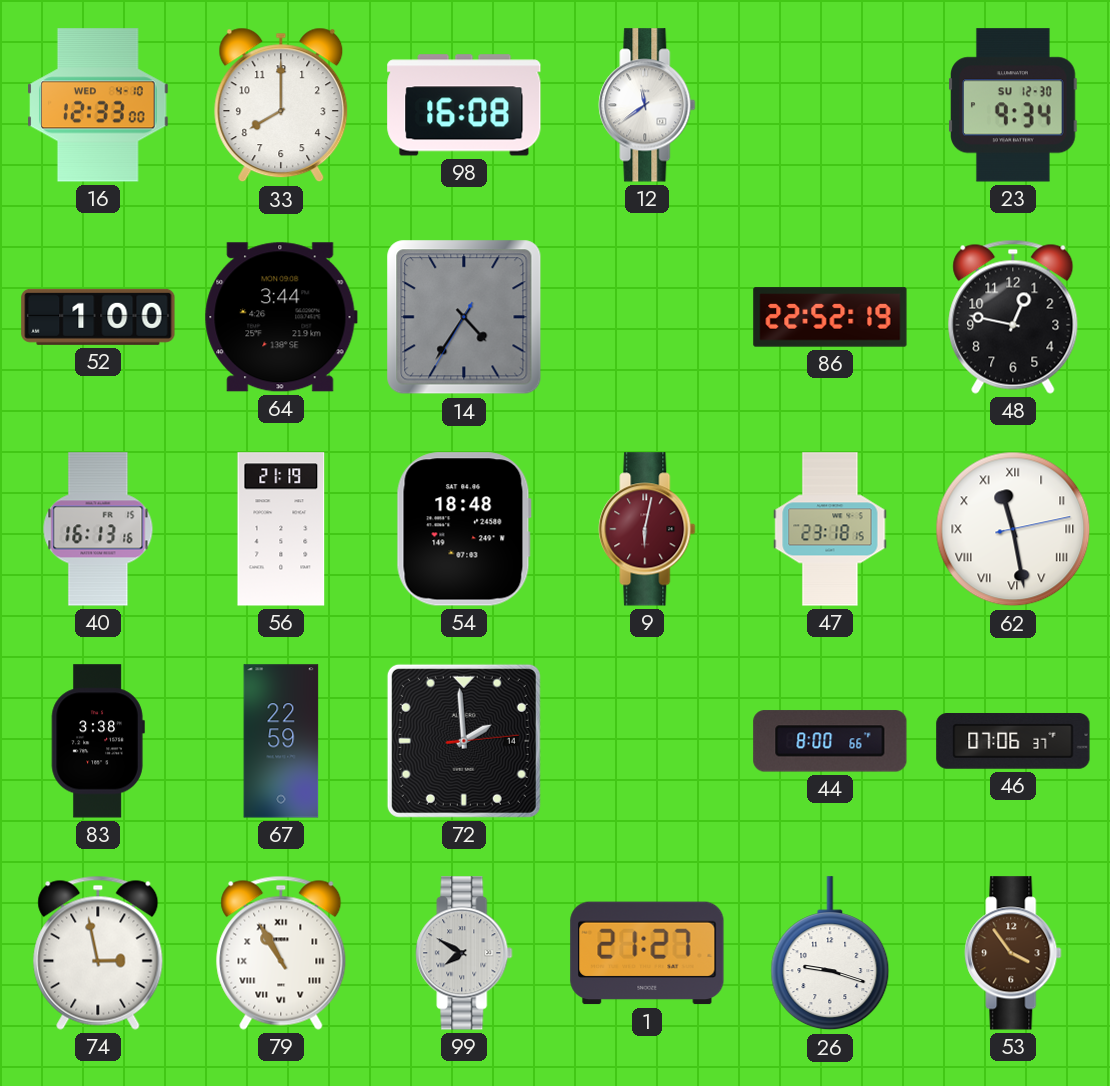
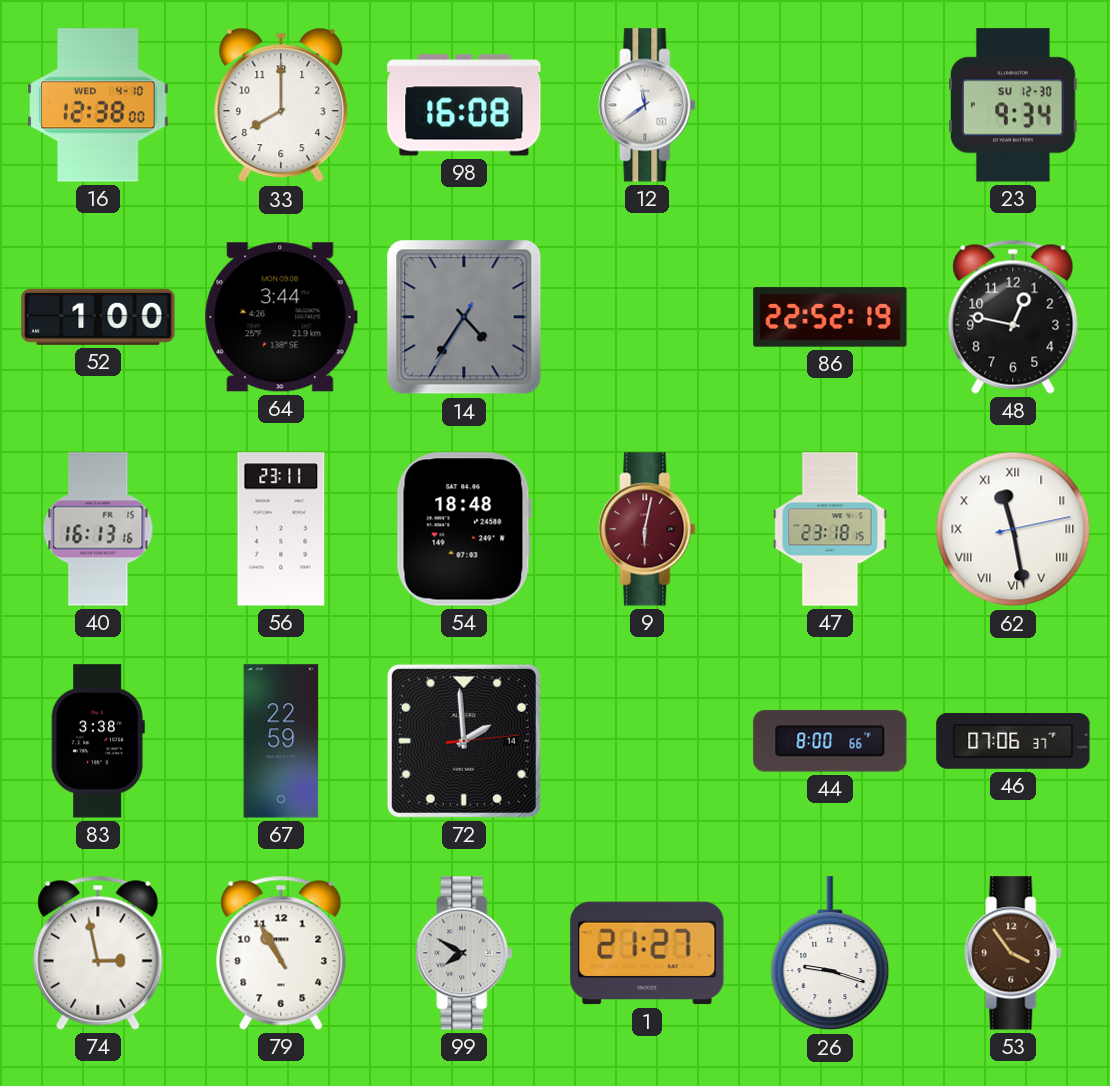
16: 12:33 -> 12:38
56: 21:19 -> 23:11
79 numerals: Roman -> Arabic
